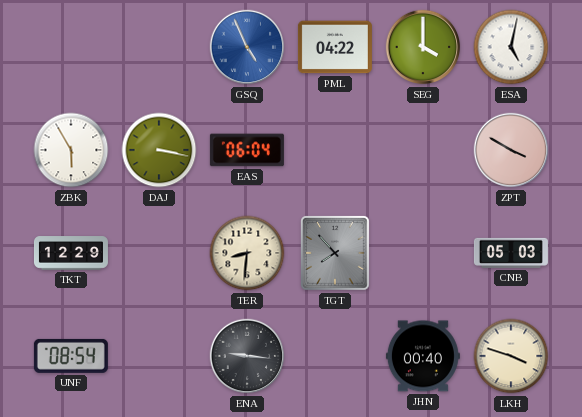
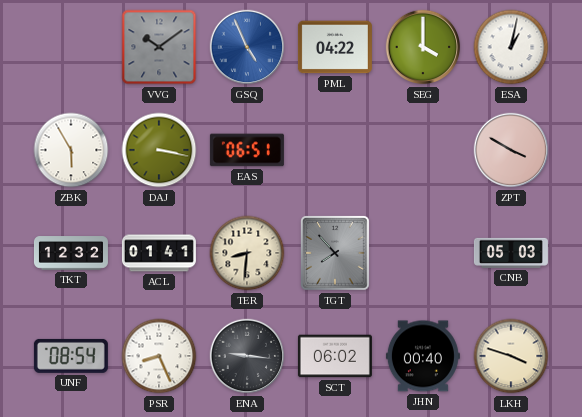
VVG: none -> 10:09
ESA: 5:02 -> 1:02
EAS: 06:04 -> 06:51
TKT: 12:29 -> 12:32
ACL: none -> 01:41
PSR: none -> 8:26
SCT: none -> 06:02
